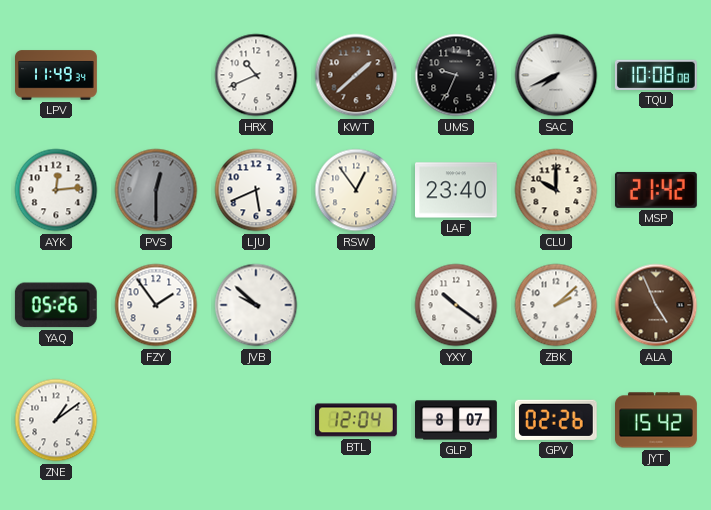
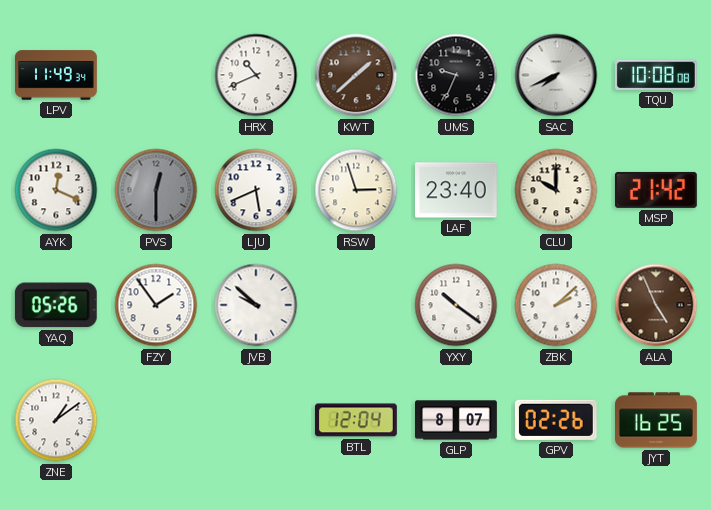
AYK: 12:14 -> 12:19
RSW: 12:54 -> 2:57
JYT: 15:42 -> 16:25
